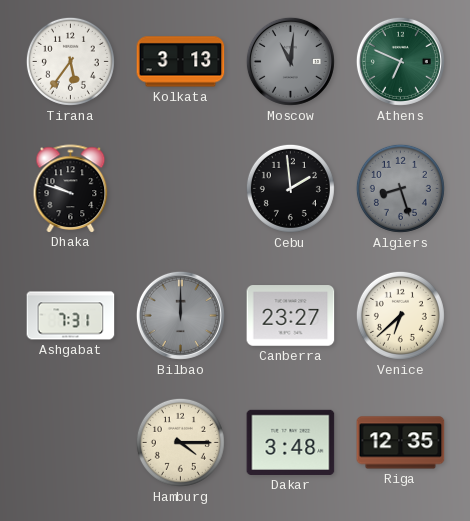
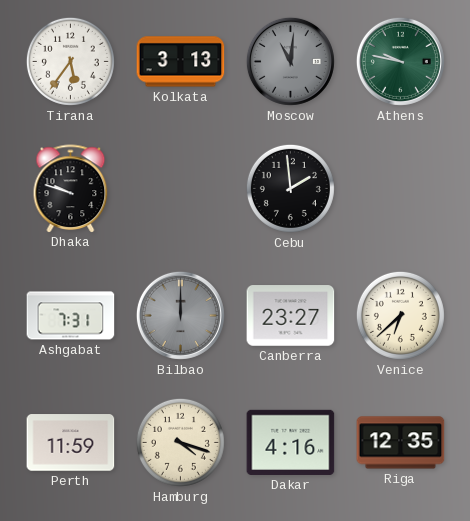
Athens: 6:49 -> 9:47
Algiers: 8:27 -> none
Perth: none -> 11:59
Hamburg: 4:15 -> 4:18
Dakar: 3:48 -> 4:16
